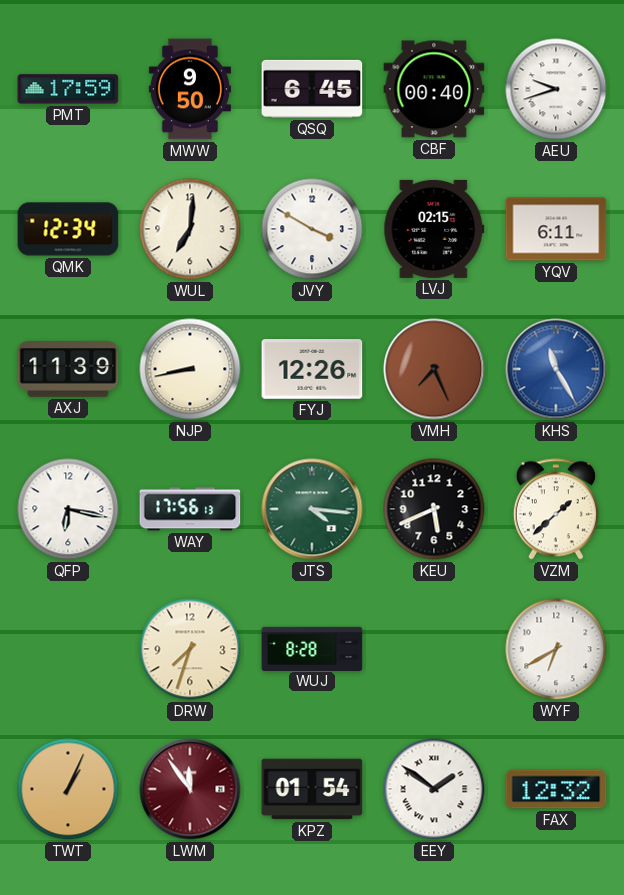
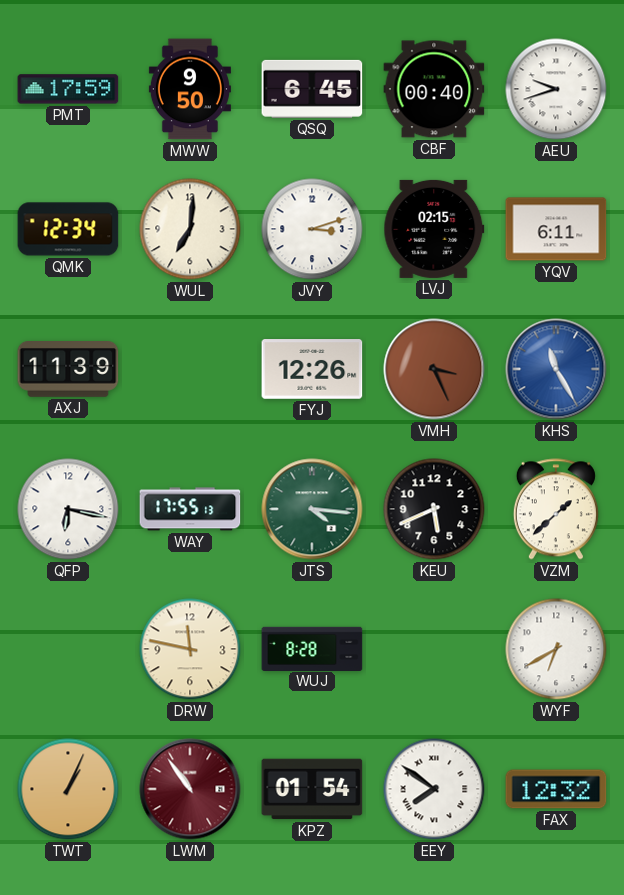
JVY: 3:50 -> 3:12
NJP: 8:43 -> none
VMH: 7:26 -> 3:26
WAY: 17:56 -> 17:55
DRW: 7:33 -> 11:47
LWM: 11:54 -> 10:54
EEY: 1:51 -> 7:51
